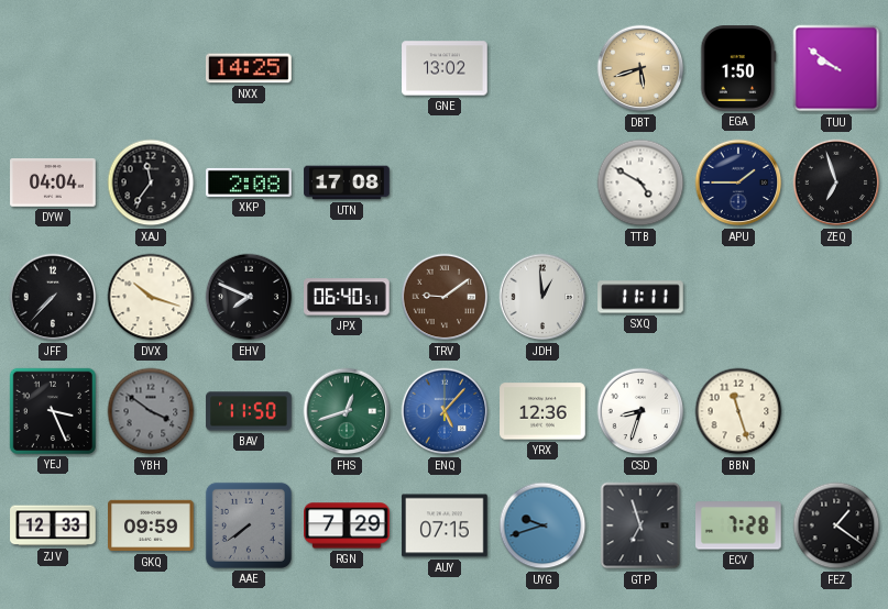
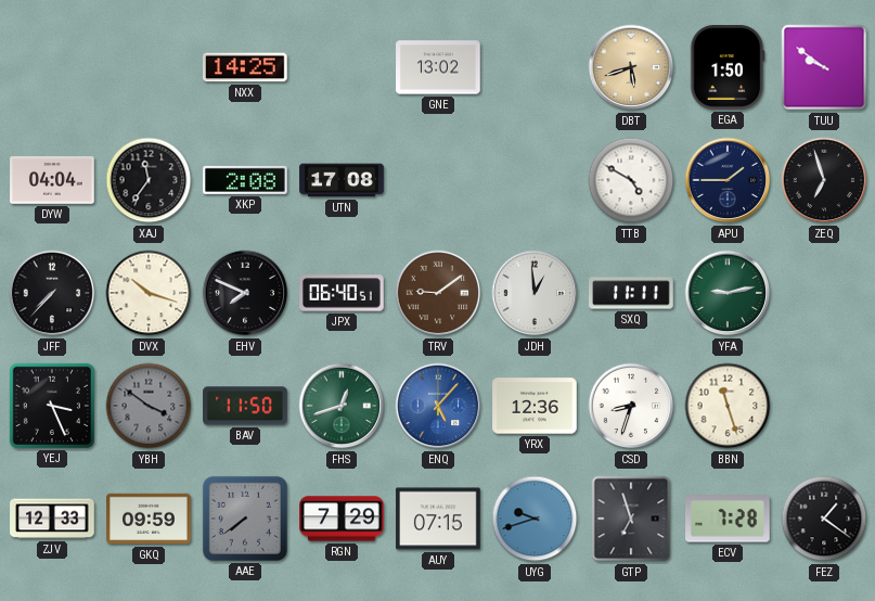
YFA: none -> 9:13
